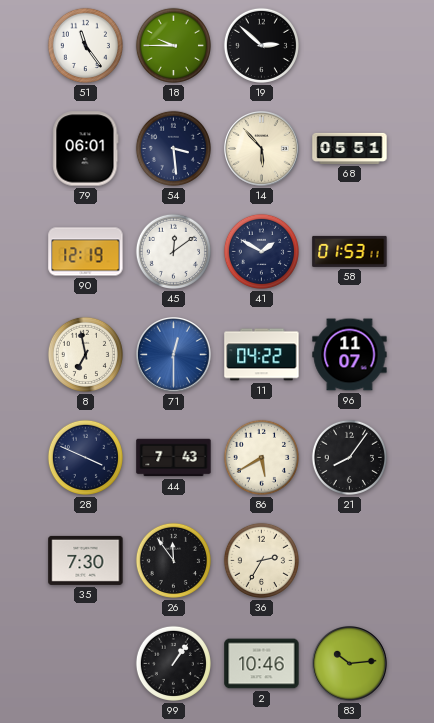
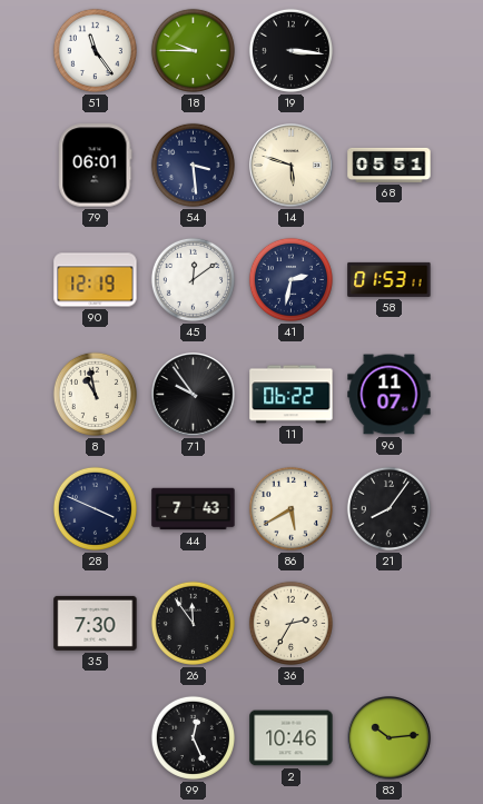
19: 2:52 -> 3:16
14: 5:53 -> 5:48
41: 1:50 -> 2:32
8: 6:58 -> 10:58
71: 12:30 -> 9:54
71 dial: blue -> black
11: 04:22 -> 06:22
99: 1:06 -> 12:26
